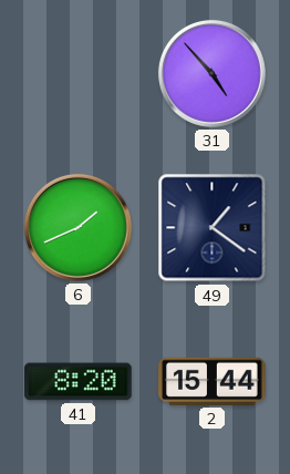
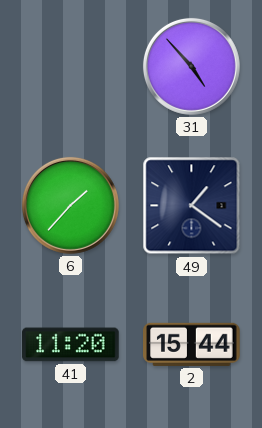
6: 1:41 -> 1:37
41: 8:20 -> 11:20
